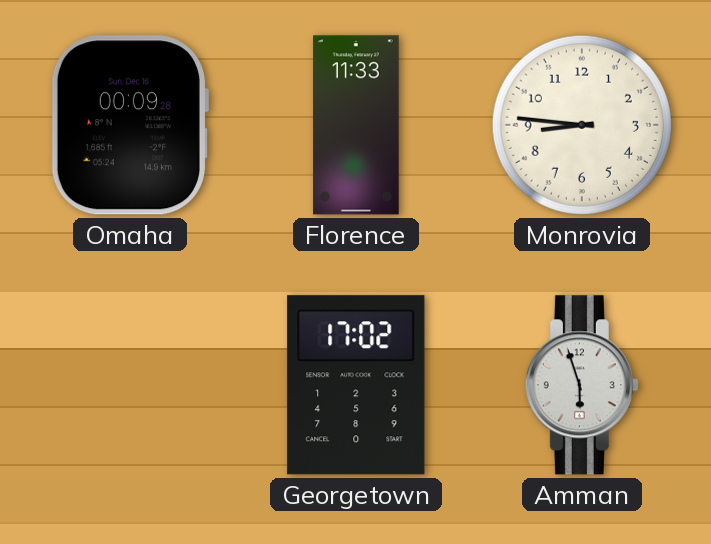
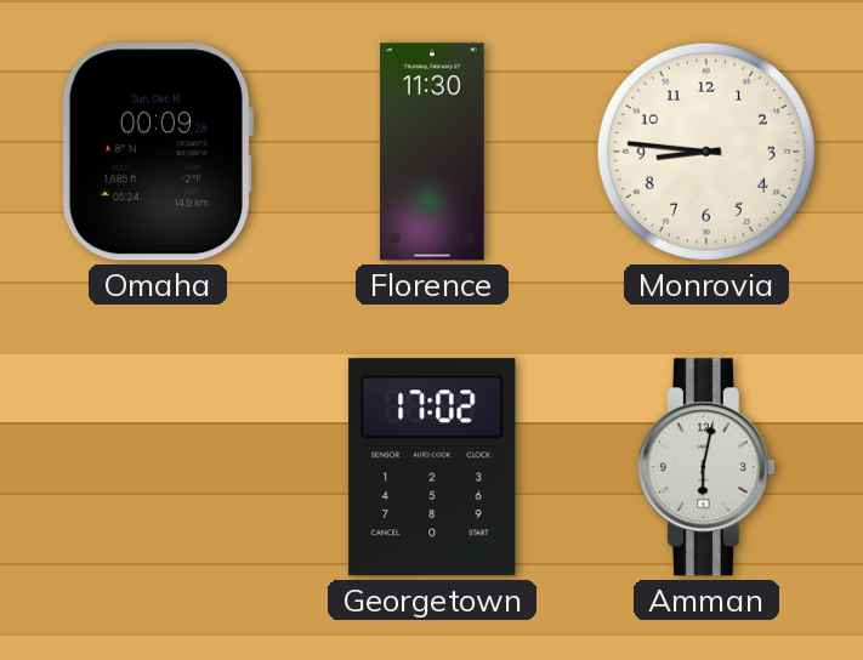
Florence: 11:33 -> 11:30
Amman: 5:57 -> 6:02
